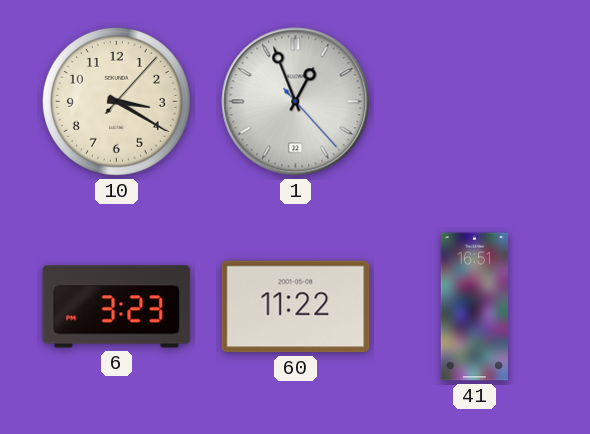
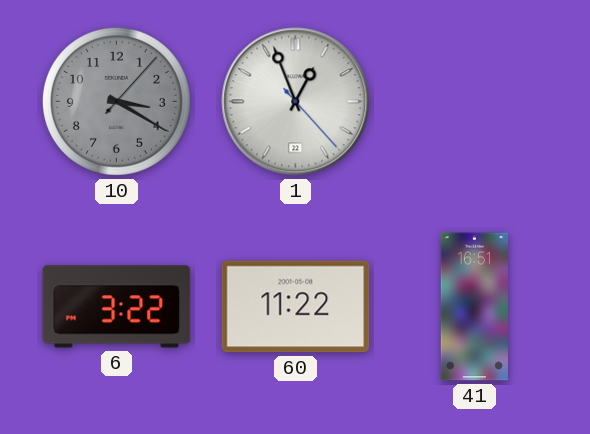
10 dial: cream -> grey
6: 3:23 -> 3:22
